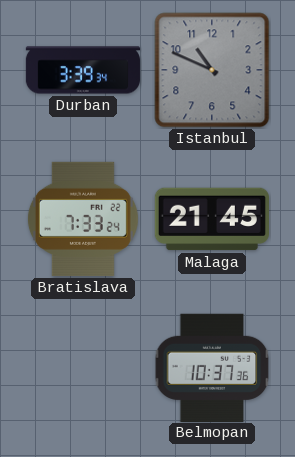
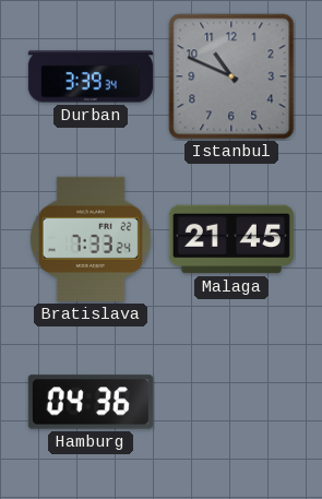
Hamburg: none -> 04:36
Belmopan: 10:37 -> none
